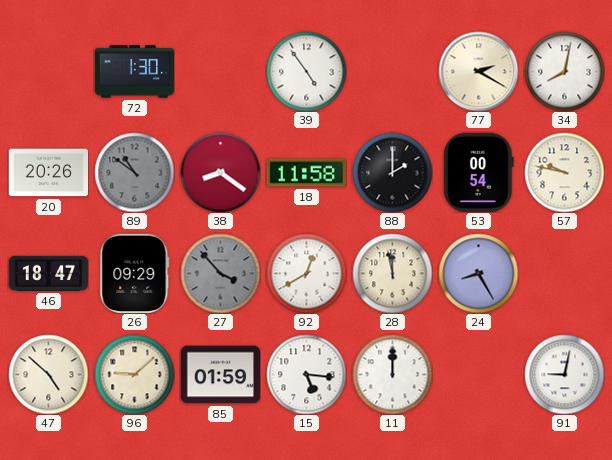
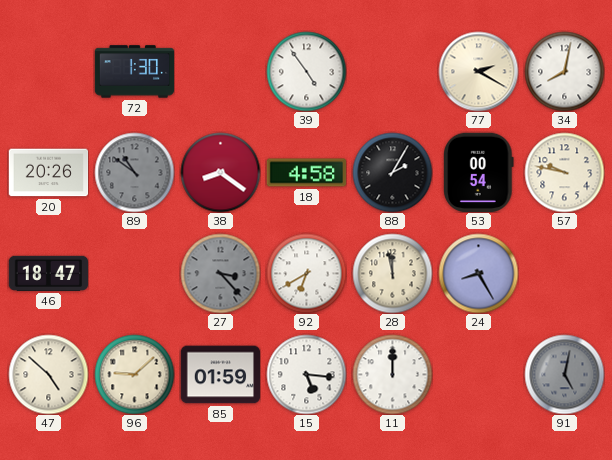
18: 11:58 -> 4:58
88: 2:00 -> 2:05
26: 09:29 -> none
27: 3:53 -> 3:23
92: 12:40 -> 6:40
91: 9:02 -> 5:02
91 dial: white -> grey
